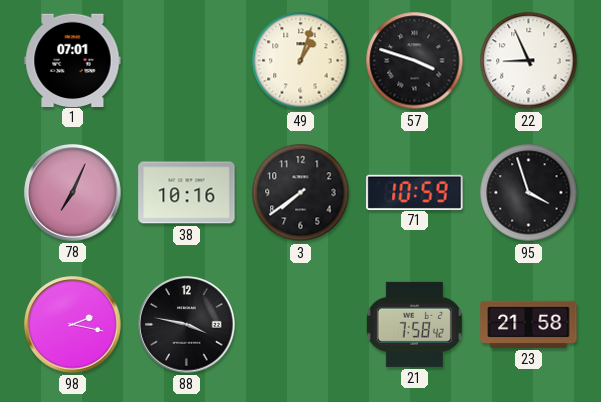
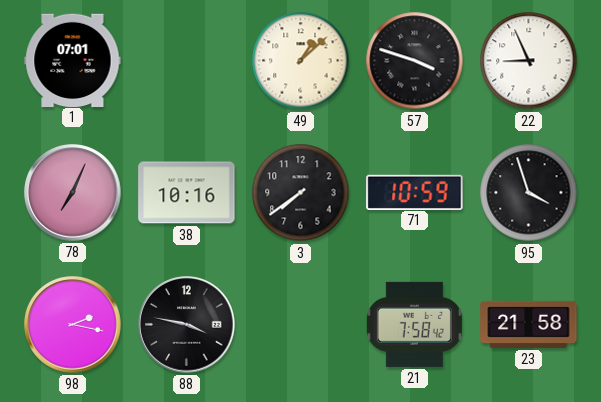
49: 1:03 -> 1:08
